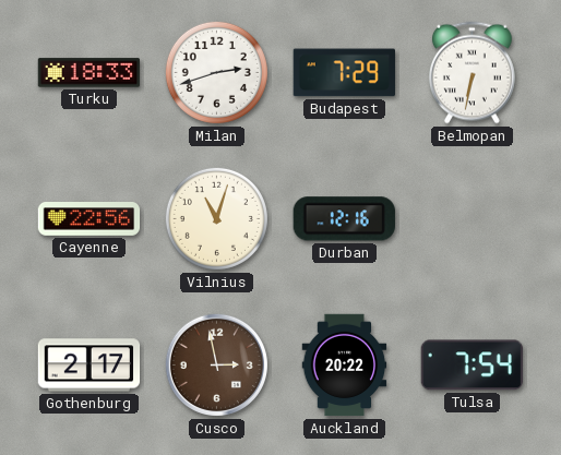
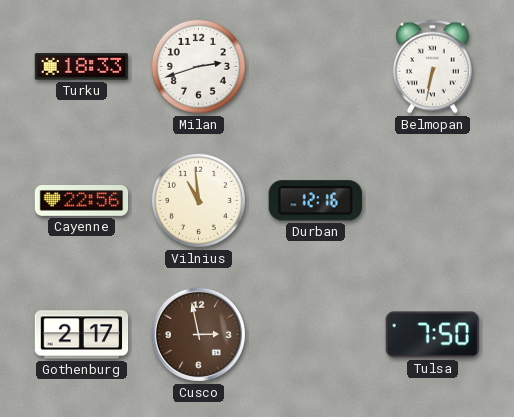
Budapest: 7:29 -> none
Vilnius: 11:03 -> 10:59
Auckland: 20:22 -> none
Tulsa: 7:54 -> 7:50
